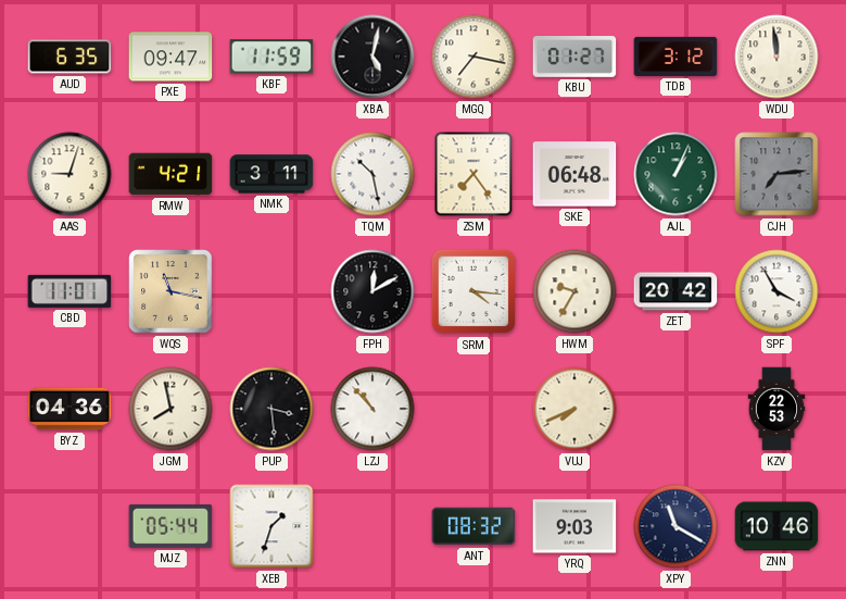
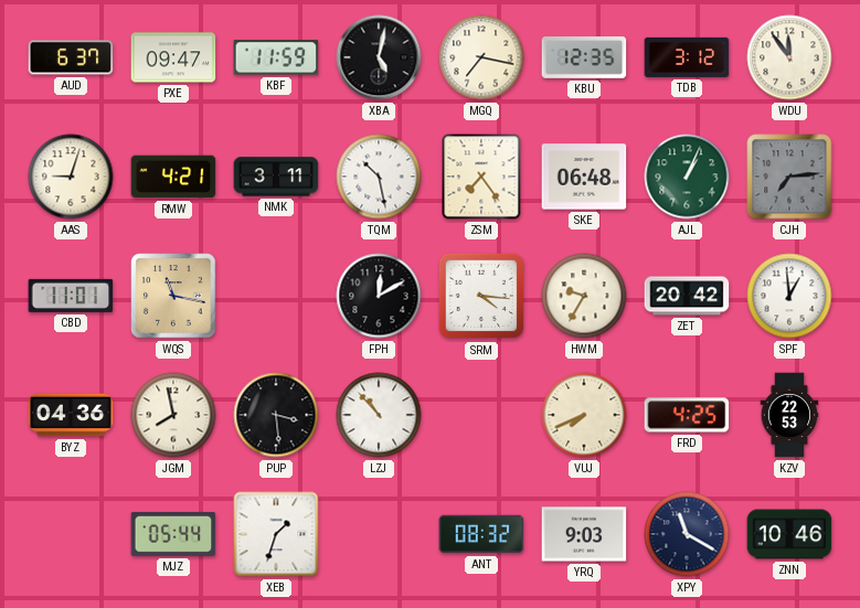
AUD: 6:35 -> 6:37
KBU: 01:27 -> 12:35
WDU: 11:59 -> 11:54
SPF: 3:55 -> 12:59
FRD: none -> 4:25
